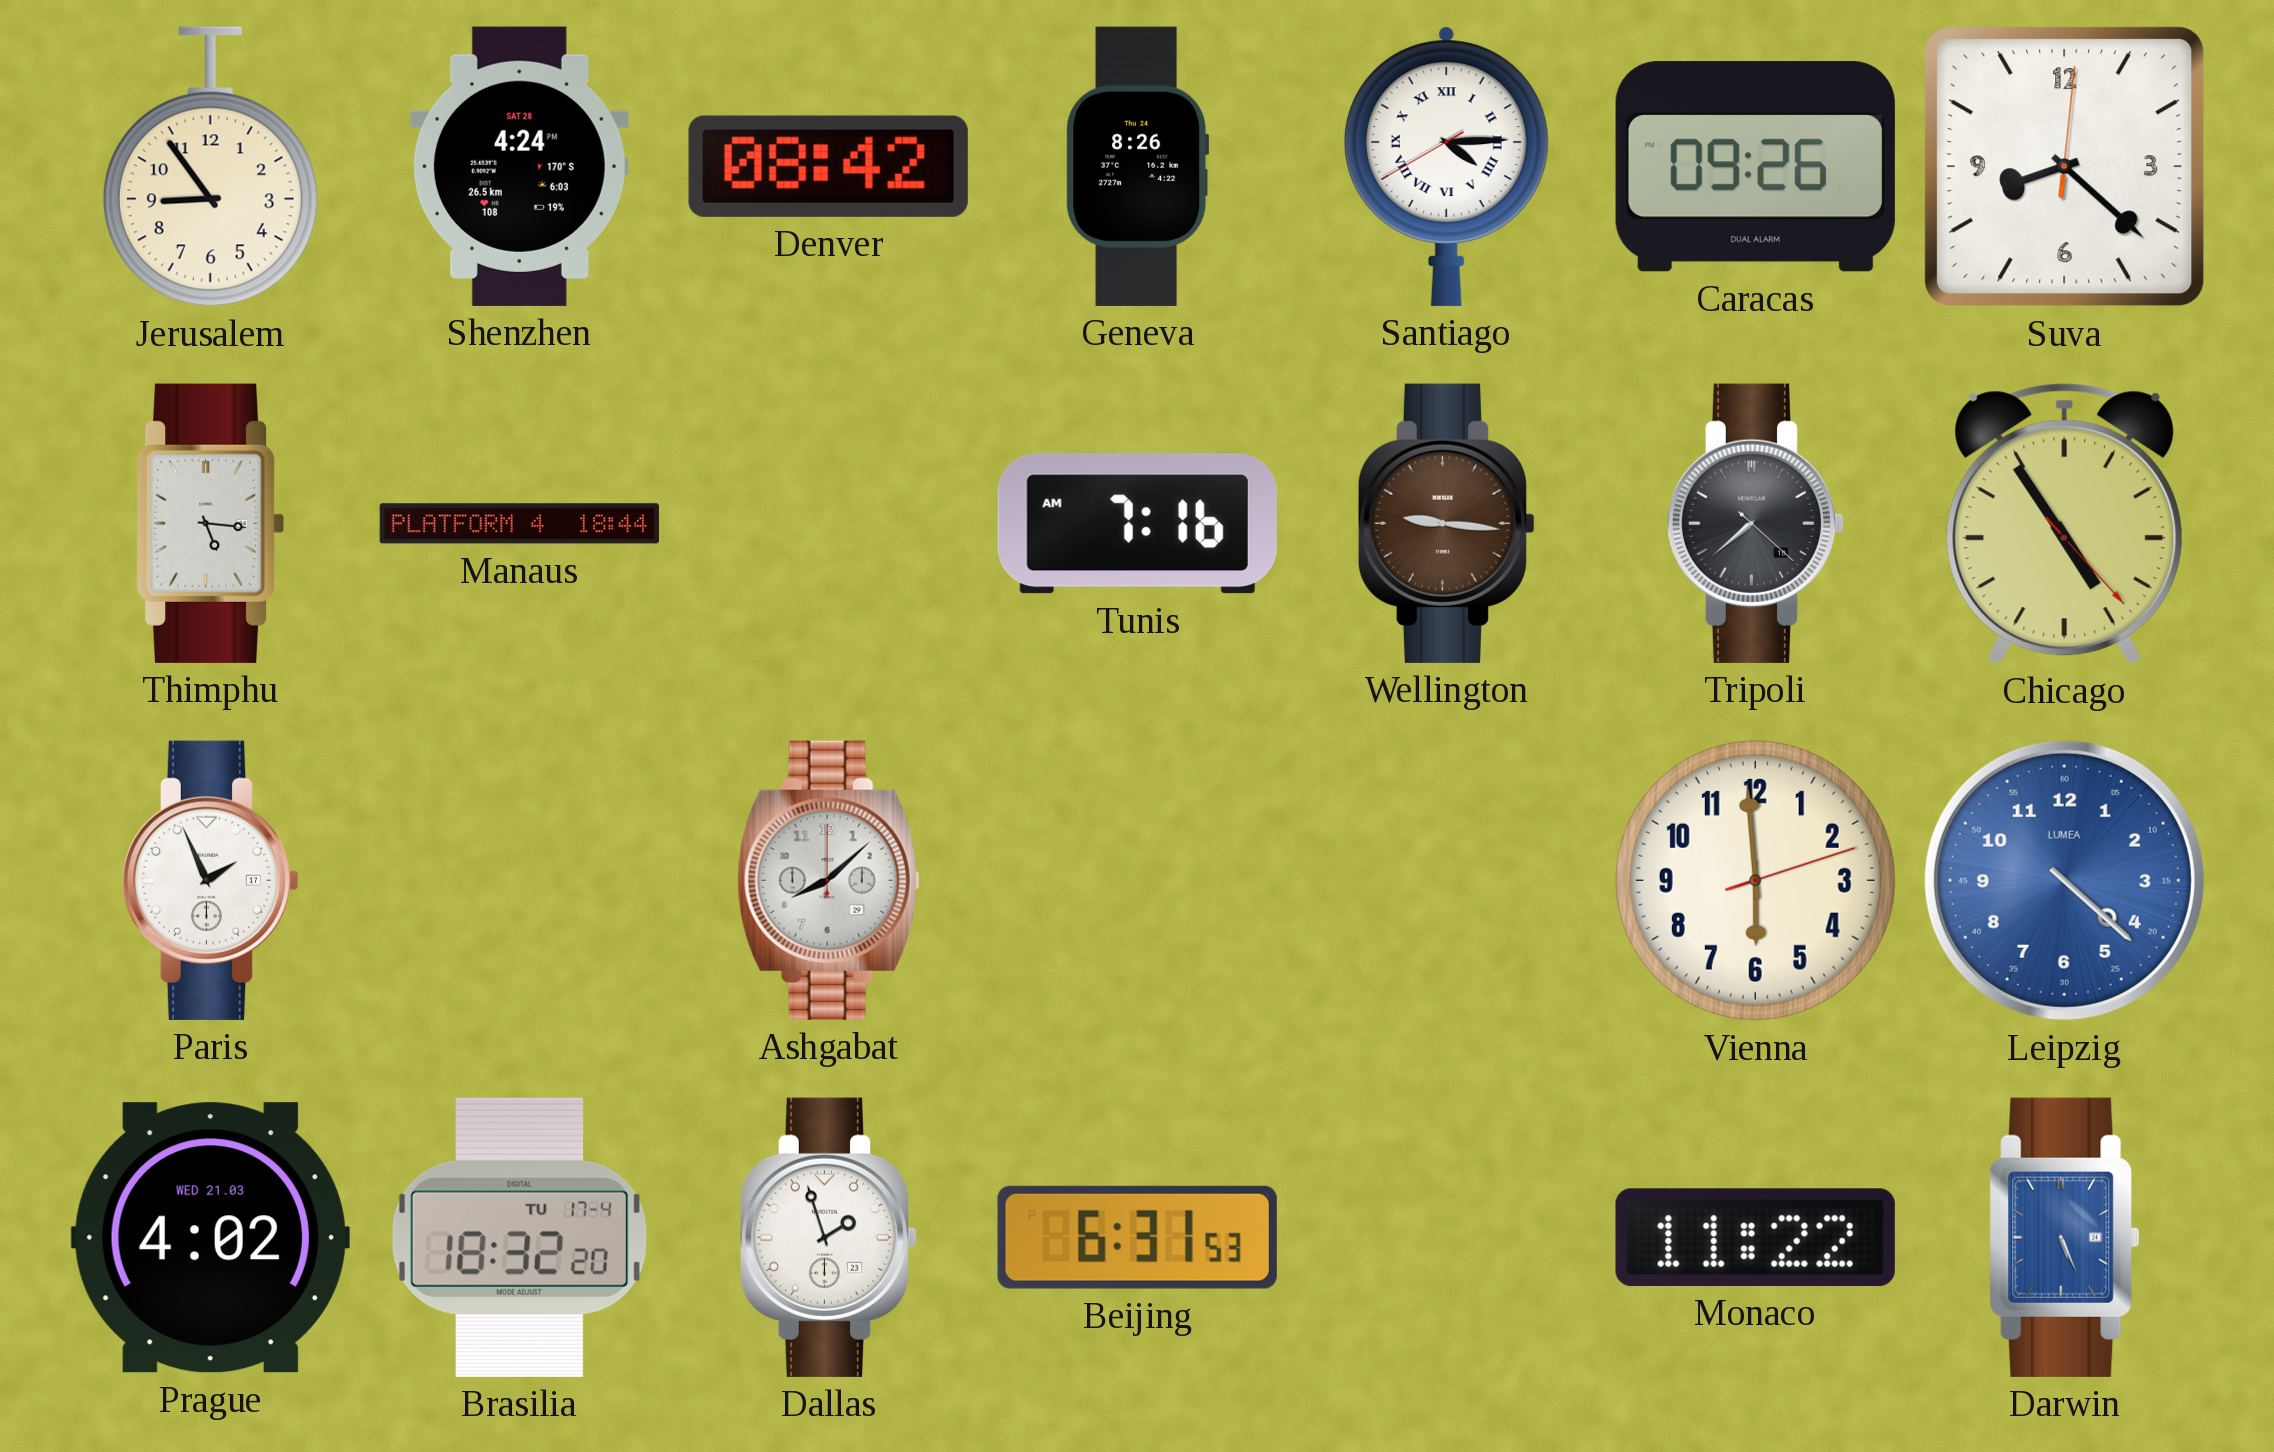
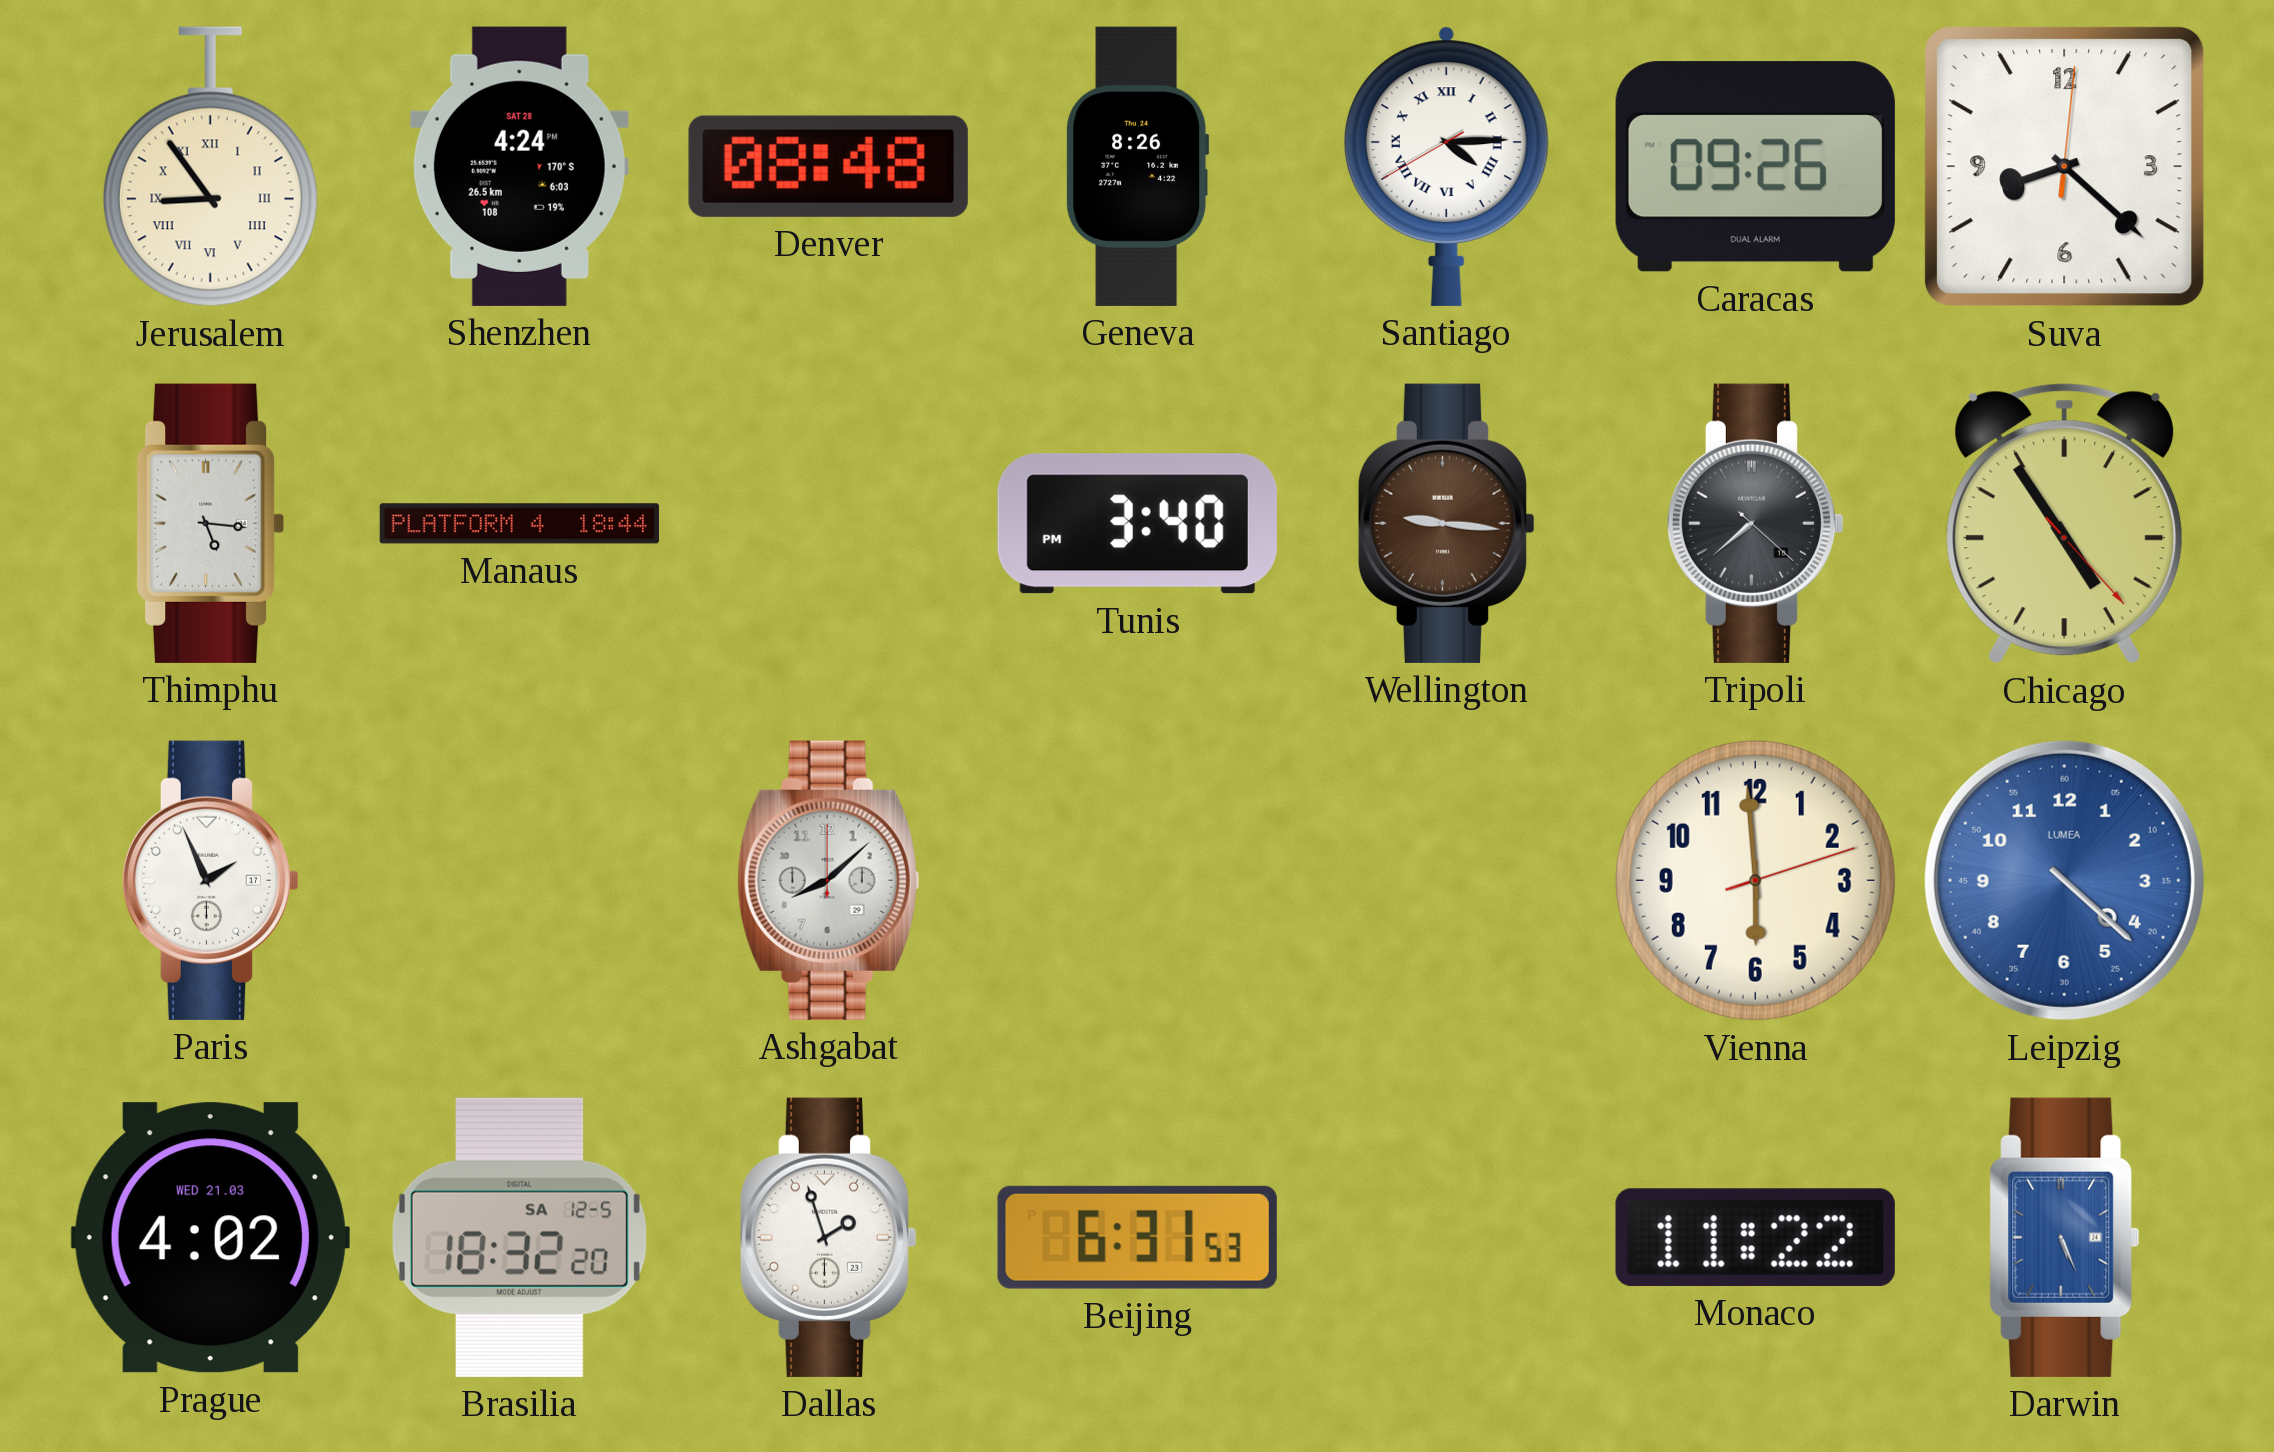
Jerusalem numerals: Arabic -> Roman
Denver: 08:42 -> 08:48
Tunis: 7:16 -> 3:40
Brasilia date: TU 17-4 -> SA 12-5
